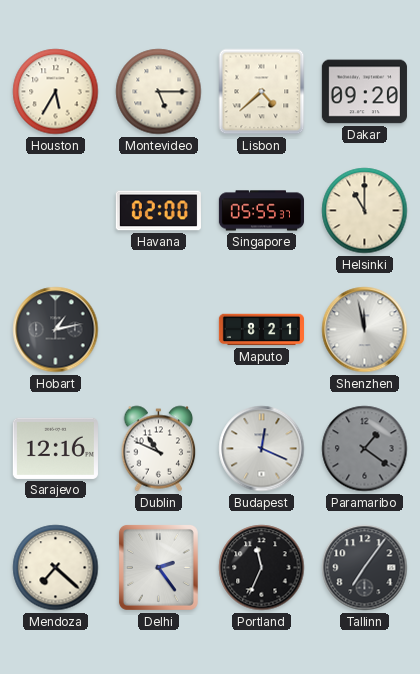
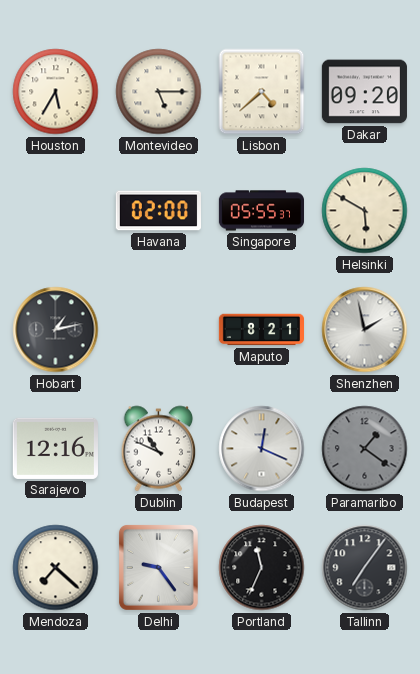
Helsinki: 11:00 -> 5:50
Shenzhen: 11:58 -> 1:58
Delhi: 2:24 -> 9:24
